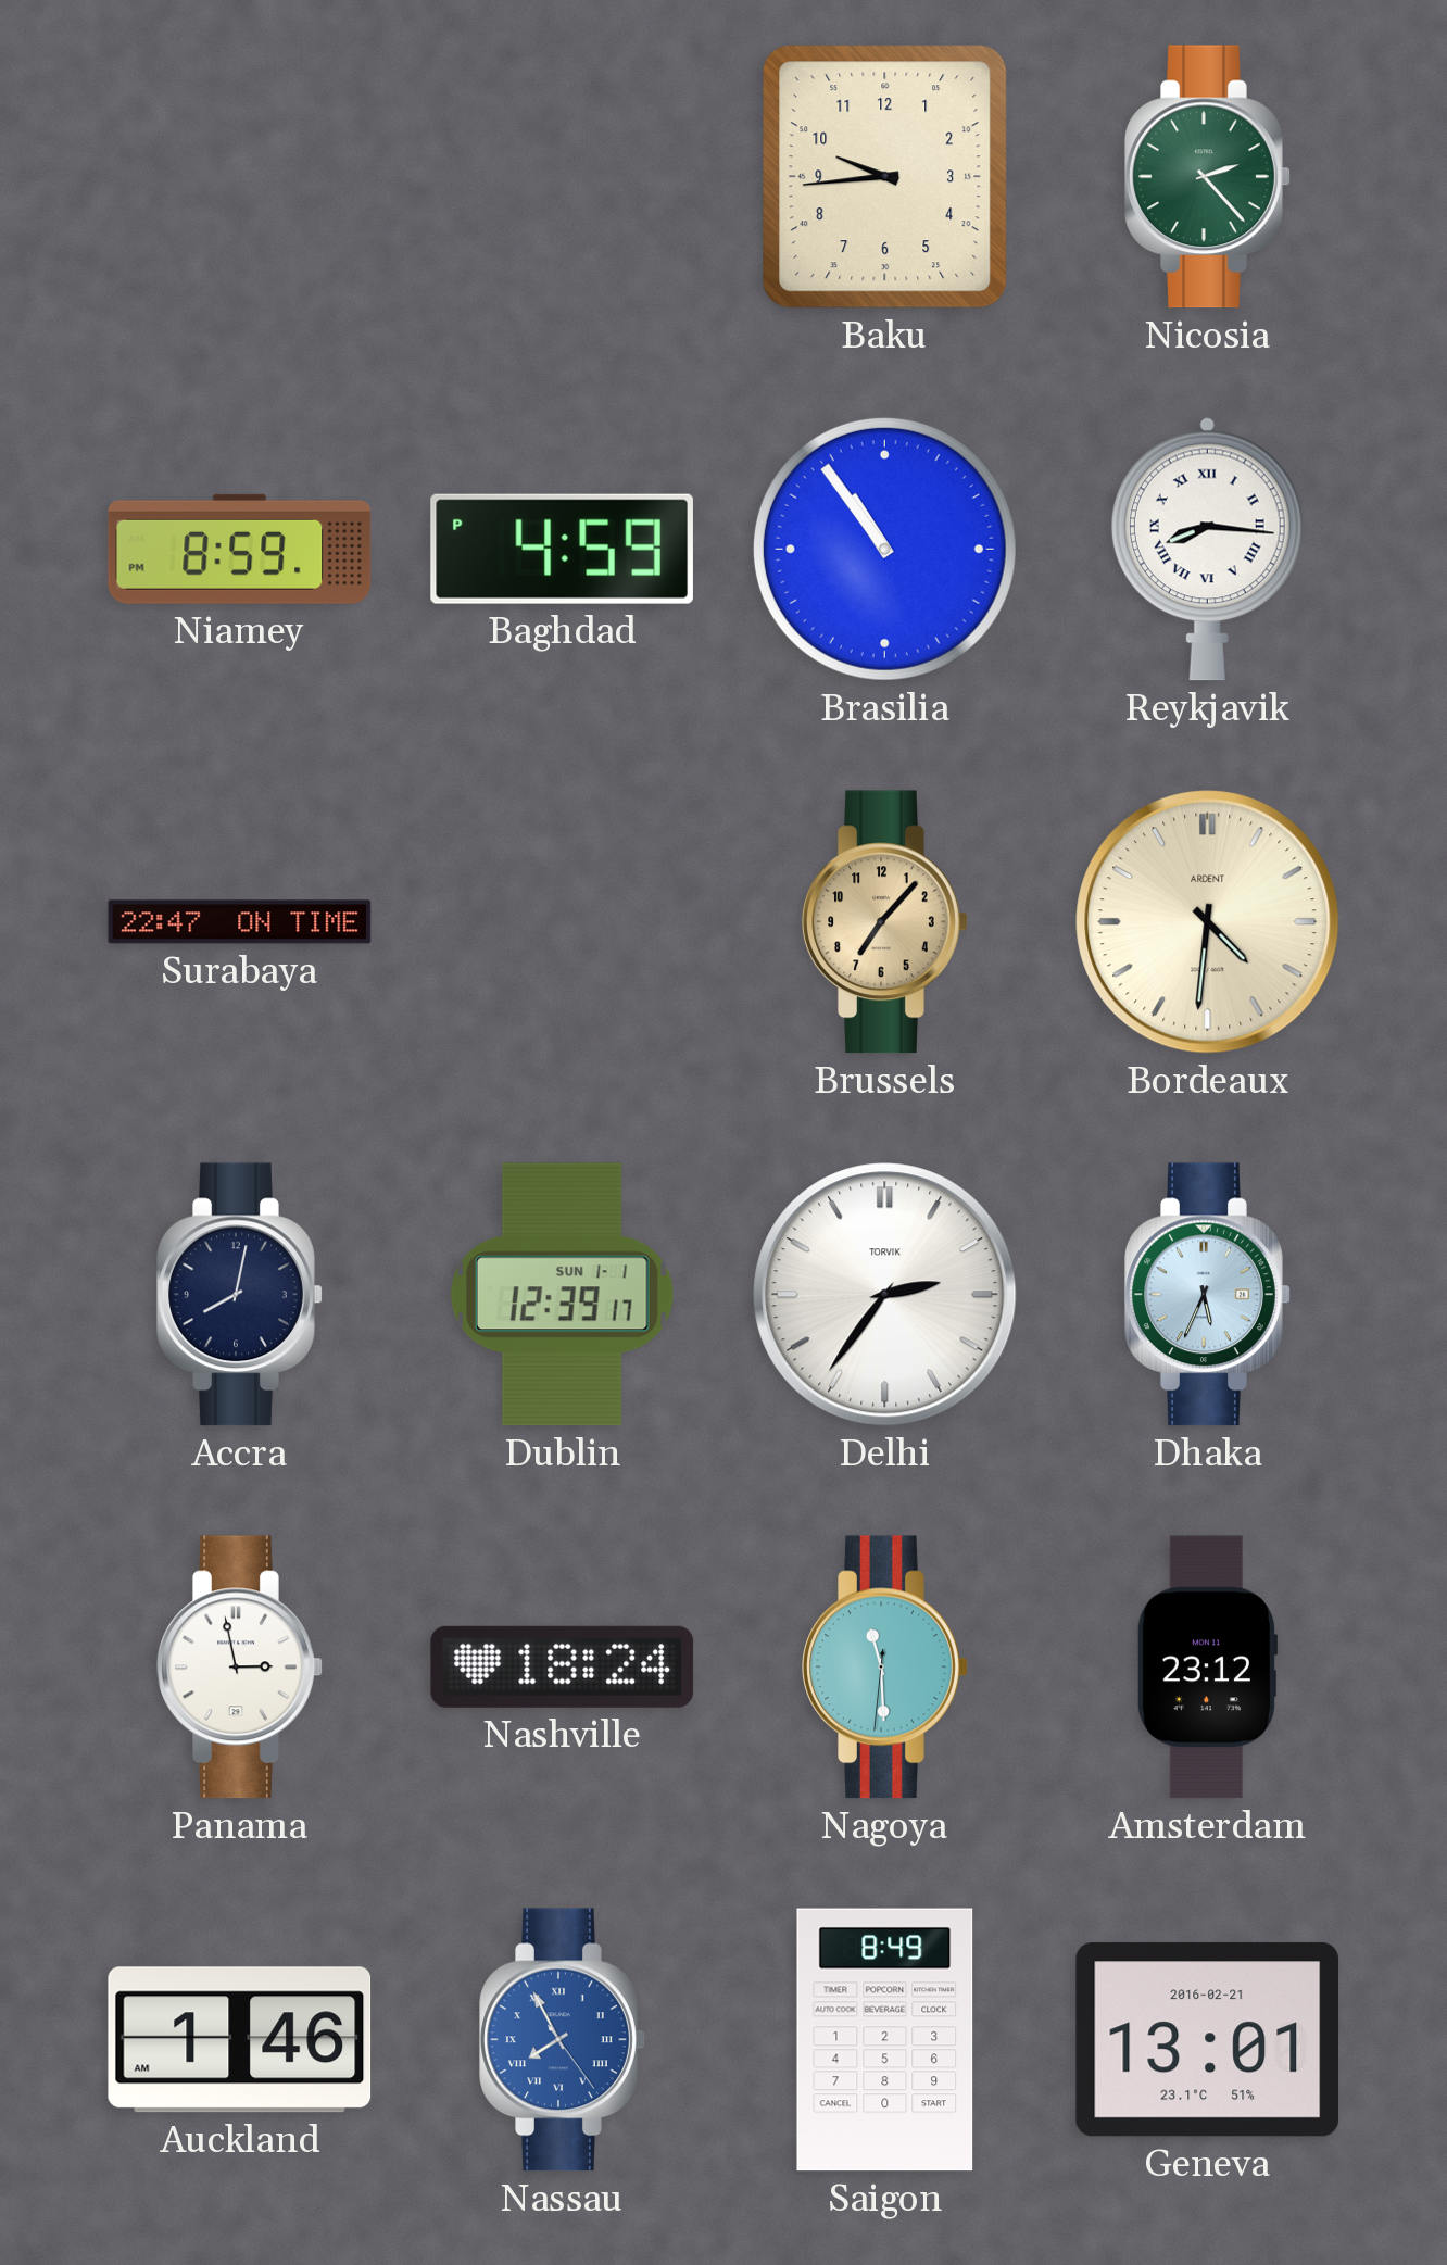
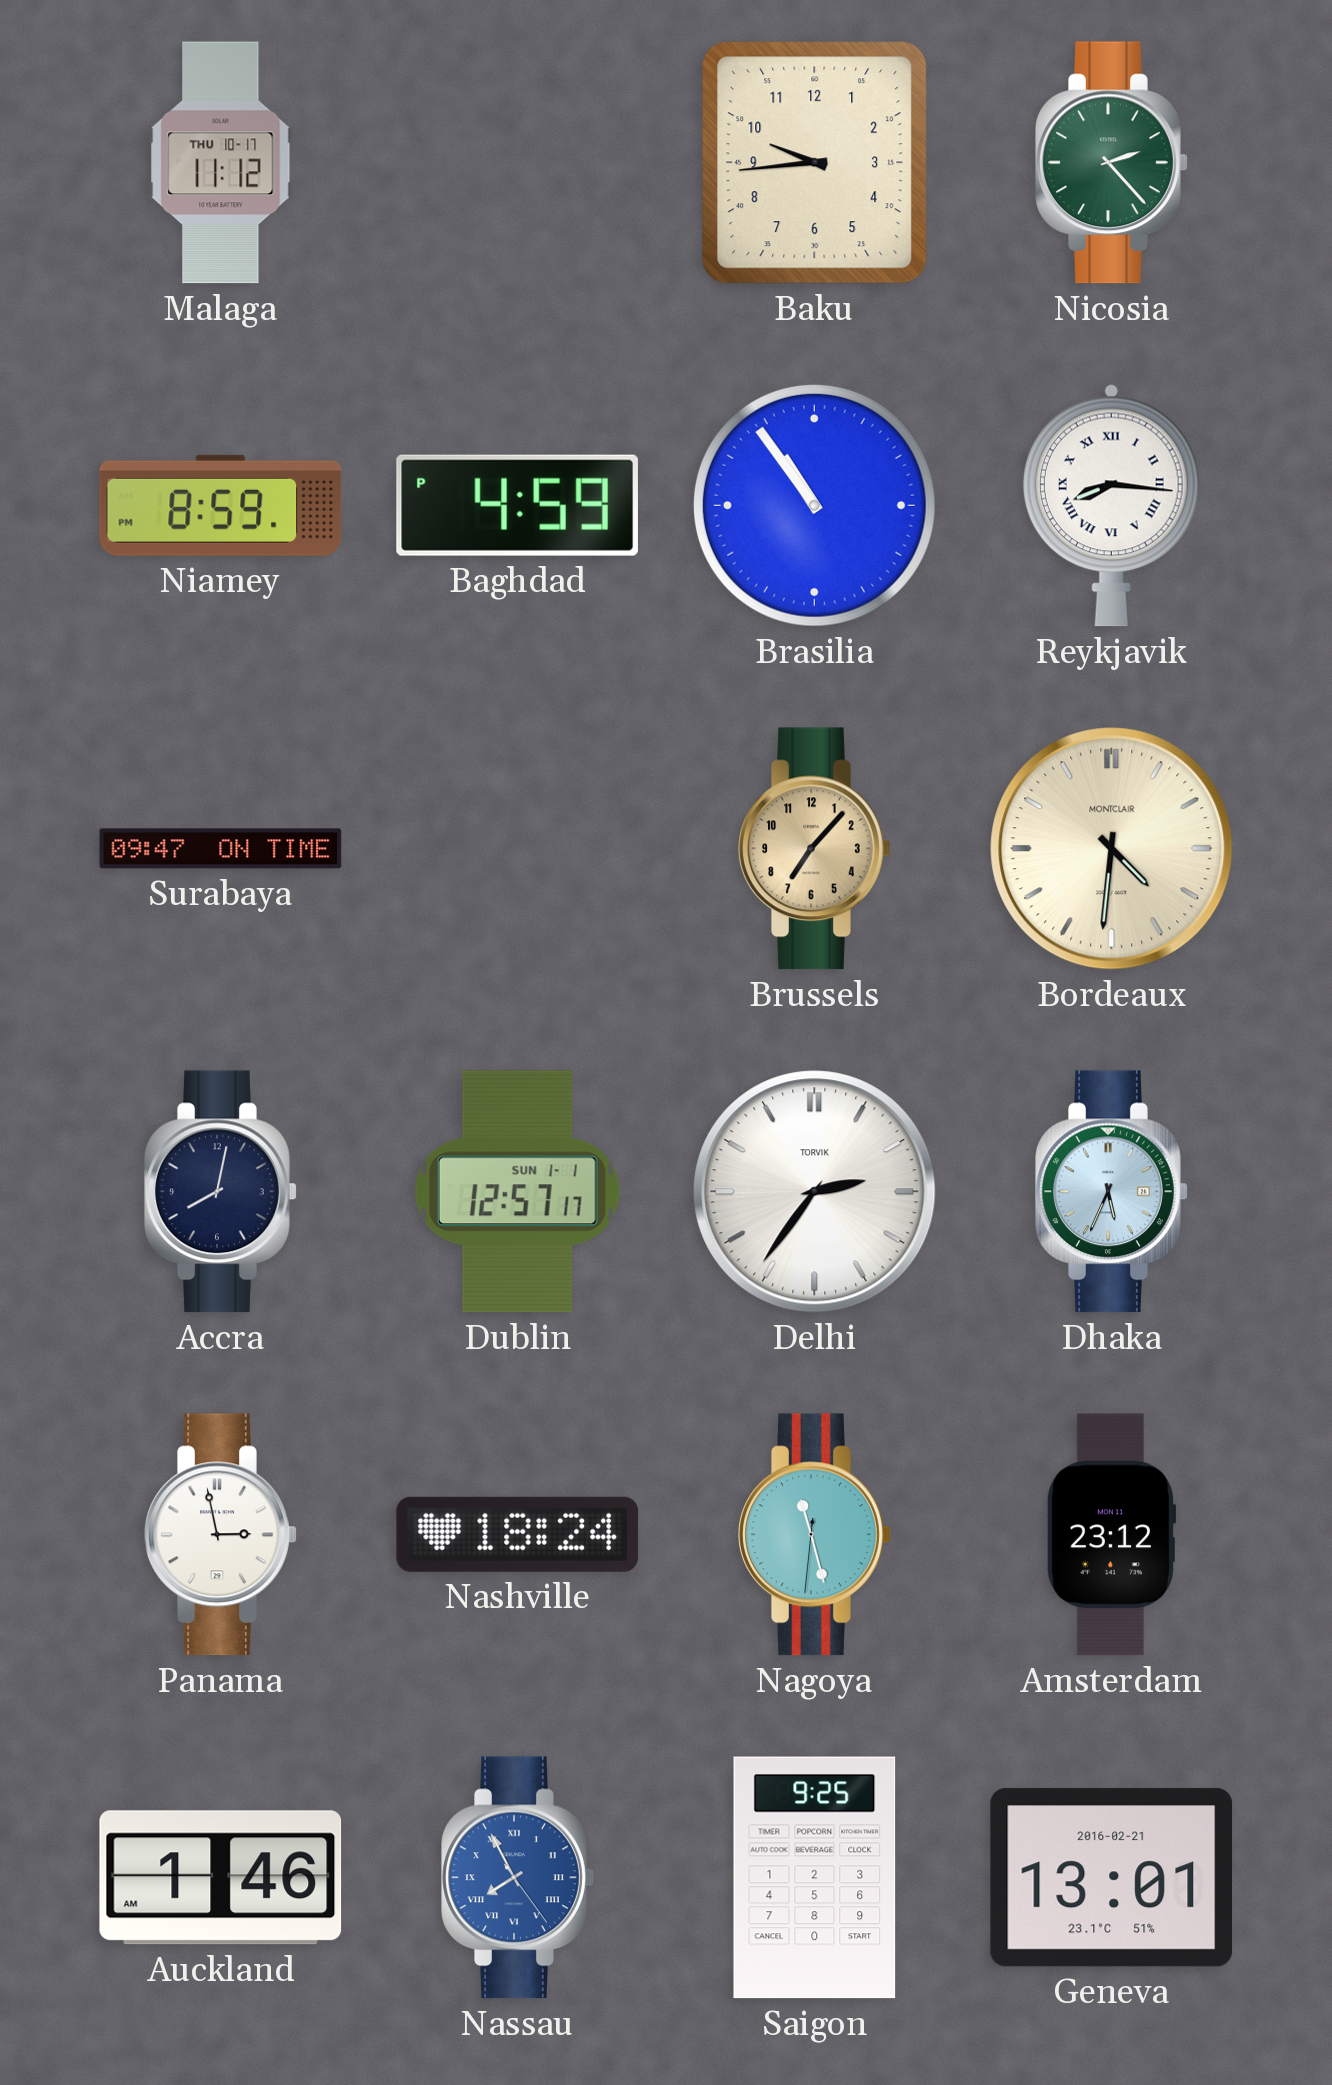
Malaga: none -> 11:12
Surabaya: 22:47 -> 09:47
Bordeaux brand: ARDENT -> MONTCLAIR
Dublin: 12:39 -> 12:57
Nagoya: 11:29 -> 11:27
Saigon: 8:49 -> 9:25
